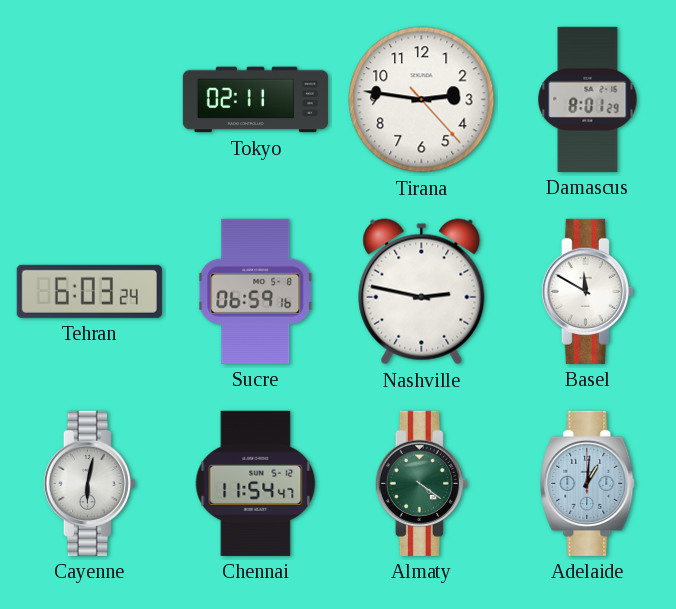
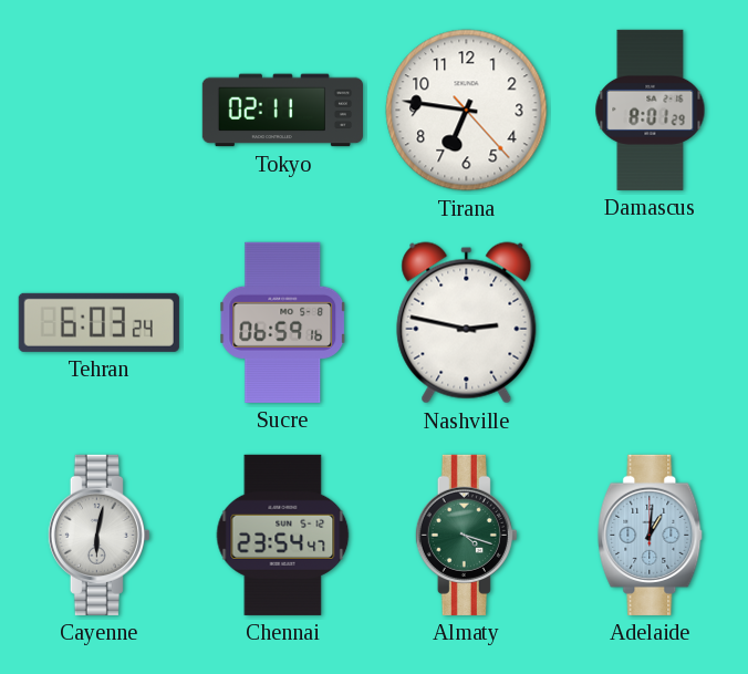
Tirana: 2:46 -> 6:46
Basel: 11:50 -> none
Chennai: 11:54 -> 23:54
Almaty: 4:21 -> 4:18
